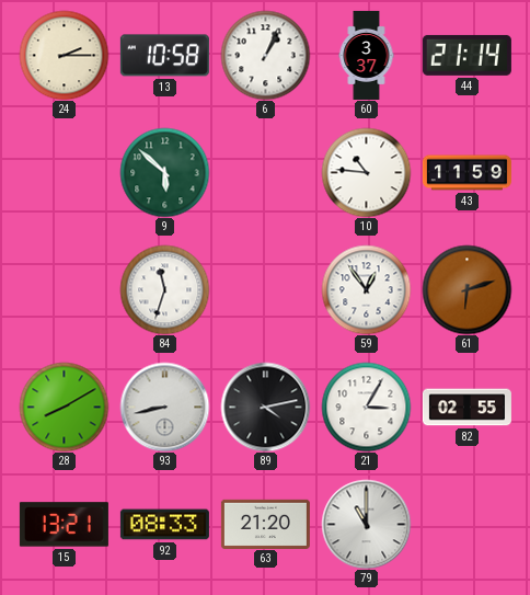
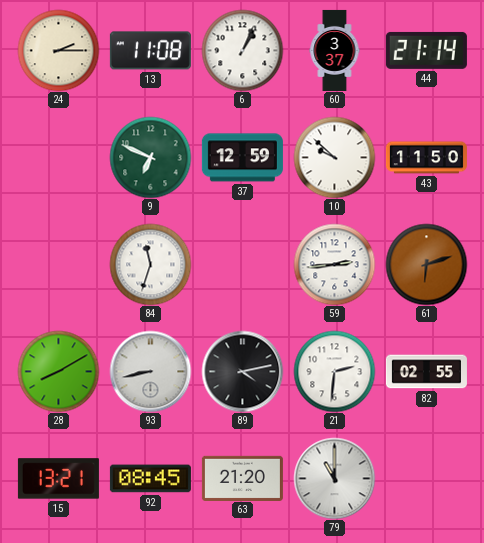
13: 10:58 -> 11:08
9: 5:52 -> 6:49
37: none -> 12:59
10: 10:46 -> 9:52
43: 11:59 -> 11:50
59: 12:54 -> 2:44
21: 3:05 -> 2:31
92: 08:33 -> 08:45
